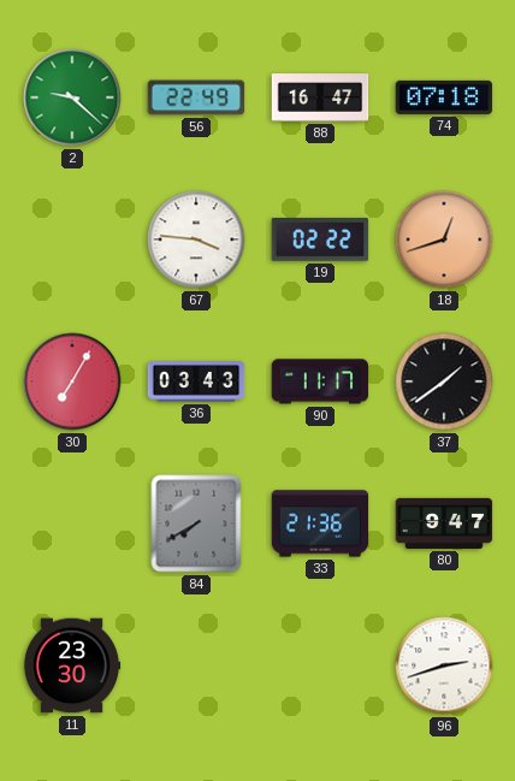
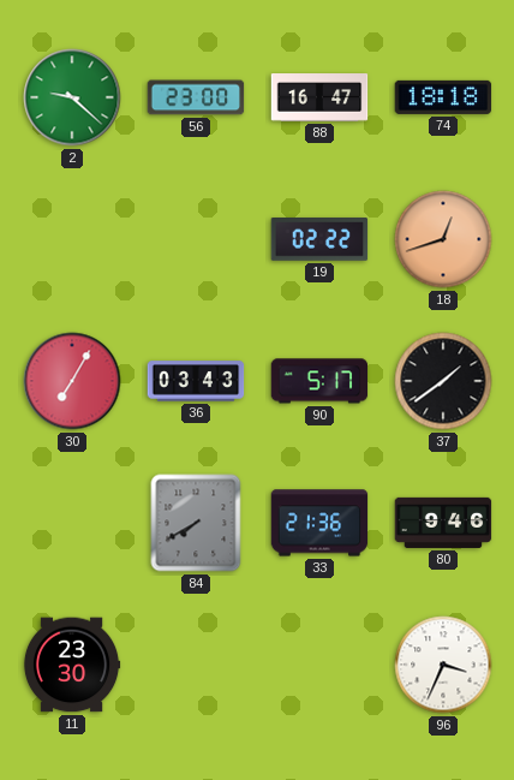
56: 22:49 -> 23:00
74: 07:18 -> 18:18
67: 3:46 -> none
90: 11:17 -> 5:17
80: 9:47 -> 9:46
96: 2:42 -> 3:34
